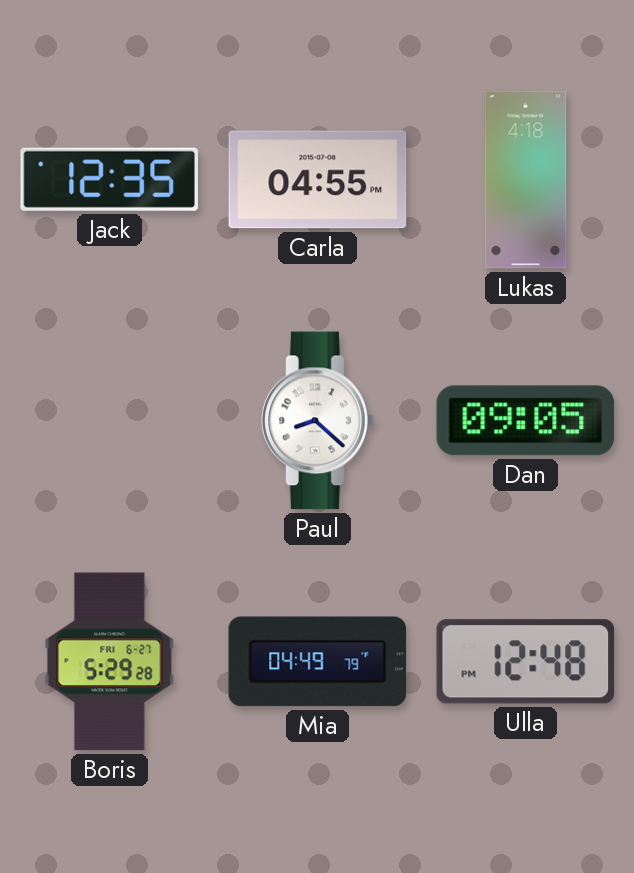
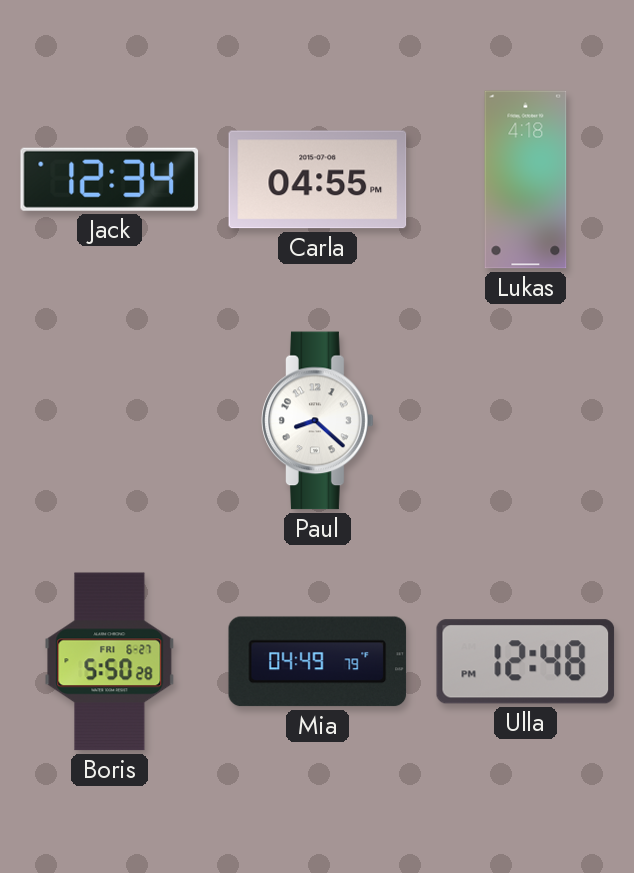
Jack: 12:35 -> 12:34
Dan: 09:05 -> none
Boris: 5:29 -> 5:50
